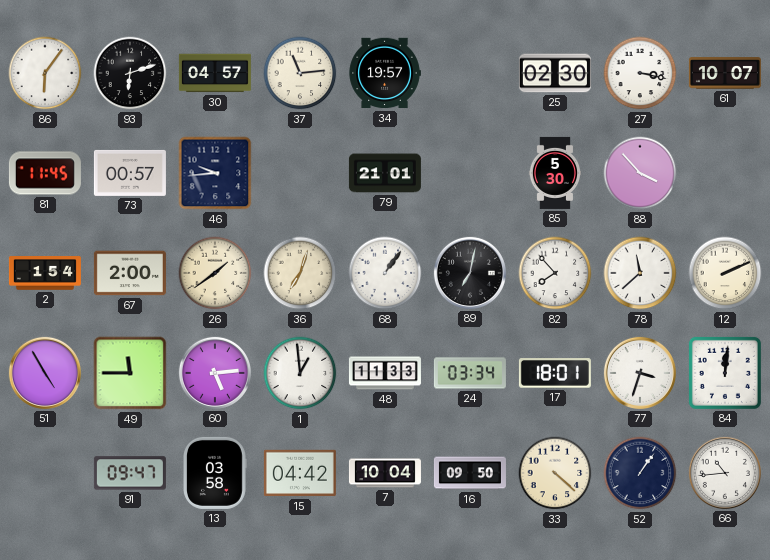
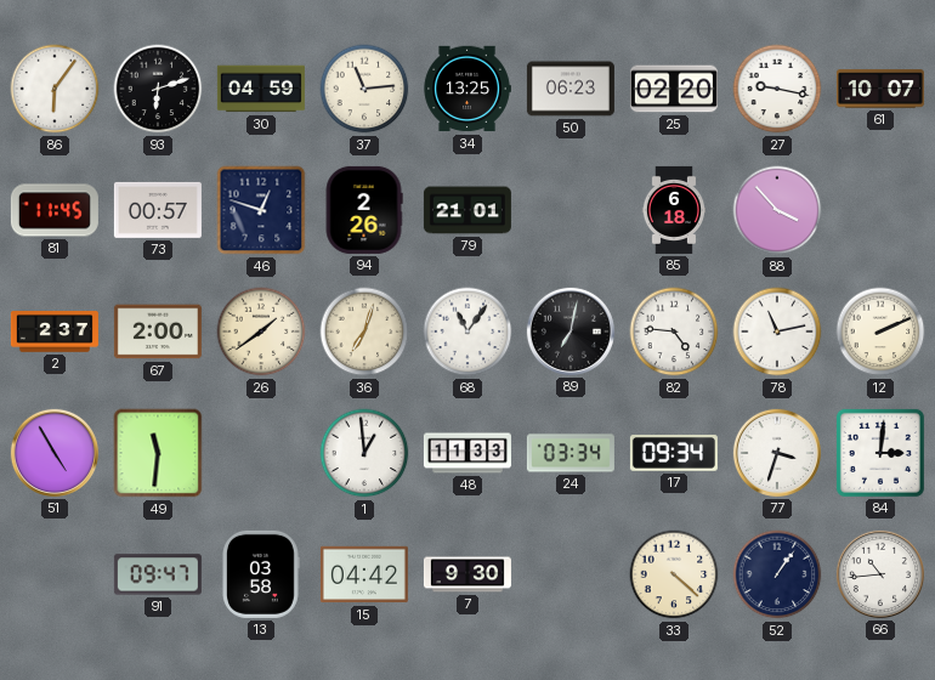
30: 04:57 -> 04:59
34: 19:57 -> 13:25
50: none -> 06:23
25: 02:30 -> 02:20
27: 3:17 -> 9:17
46: 9:44 -> 12:48
94: none -> 2:26
85: 5:30 -> 6:18
2: 1:54 -> 2:37
68: 1:06 -> 11:06
82: 7:53 -> 4:46
78: 11:38 -> 11:13
49: 11:45 -> 11:31
60: 5:14 -> none
17: 18:01 -> 09:34
84: 12:01 -> 3:01
7: 10:04 -> 9:30
16: 09:50 -> none
